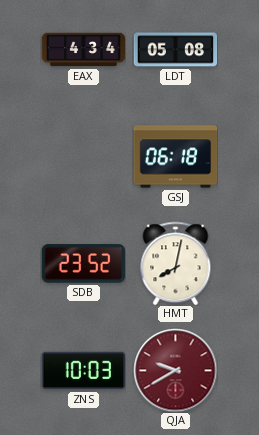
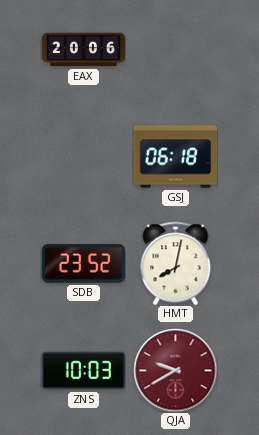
EAX: 4:34 -> 20:06
LDT: 05:08 -> none
